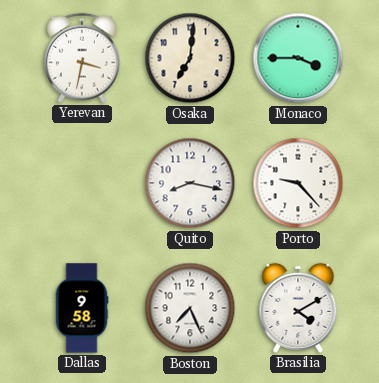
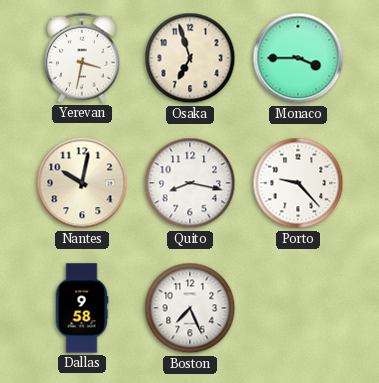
Osaka: 7:01 -> 6:57
Nantes: none -> 10:02
Brasilia: 4:10 -> none
